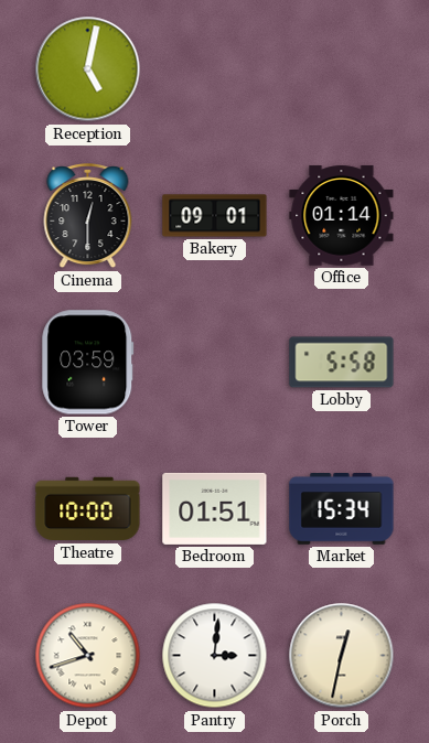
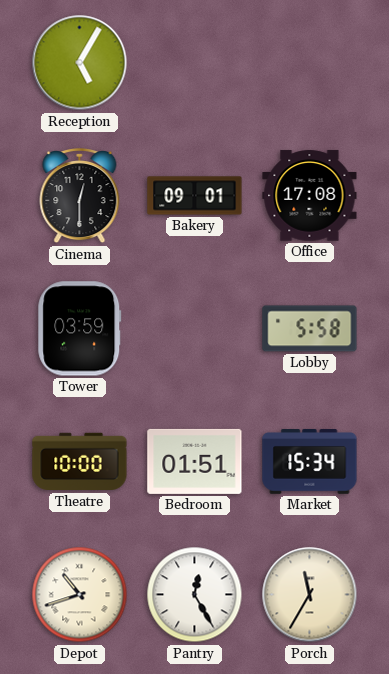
Reception: 5:02 -> 5:05
Office: 01:14 -> 17:08
Pantry: 3:01 -> 12:25
Porch: 12:32 -> 11:35
